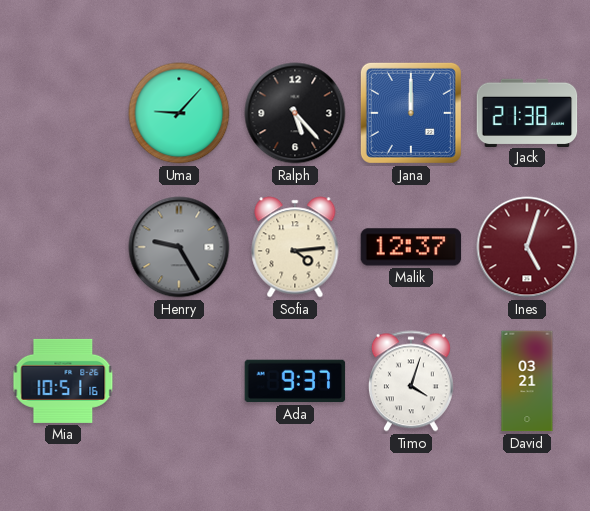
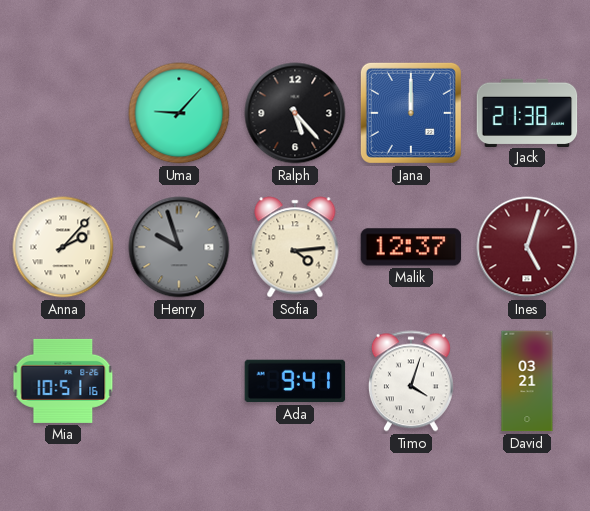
Anna: none -> 2:07
Henry: 9:25 -> 9:57
Ada: 9:37 -> 9:41
